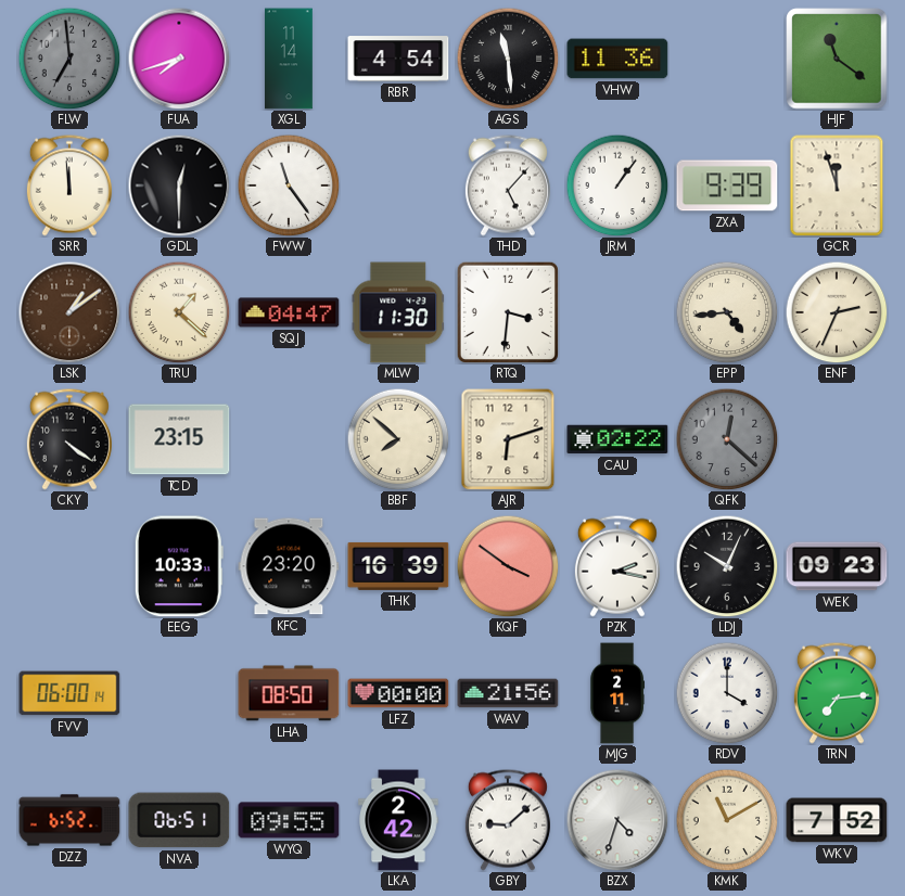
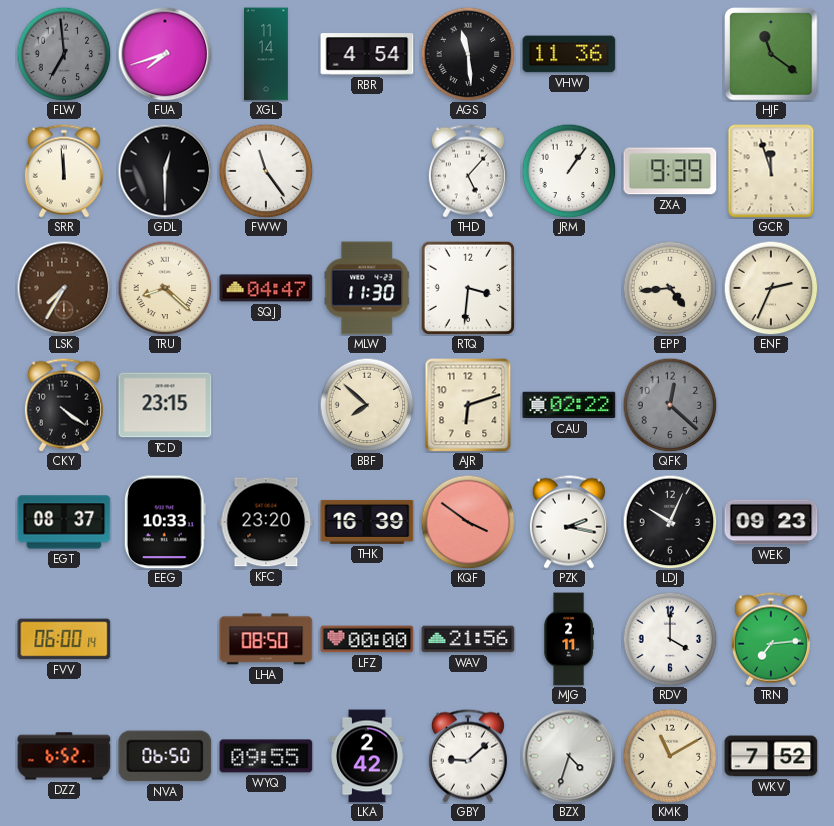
LSK: 1:09 -> 7:35
TRU: 1:22 -> 8:22
EGT: none -> 08:37
NVA: 06:51 -> 06:50
